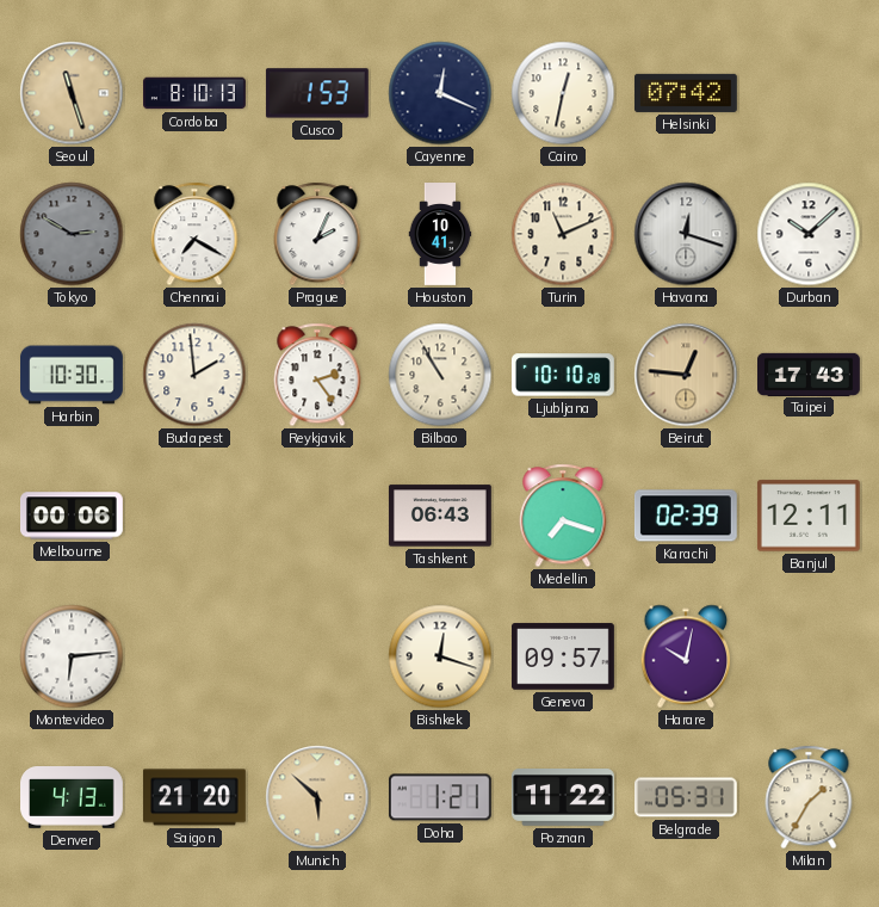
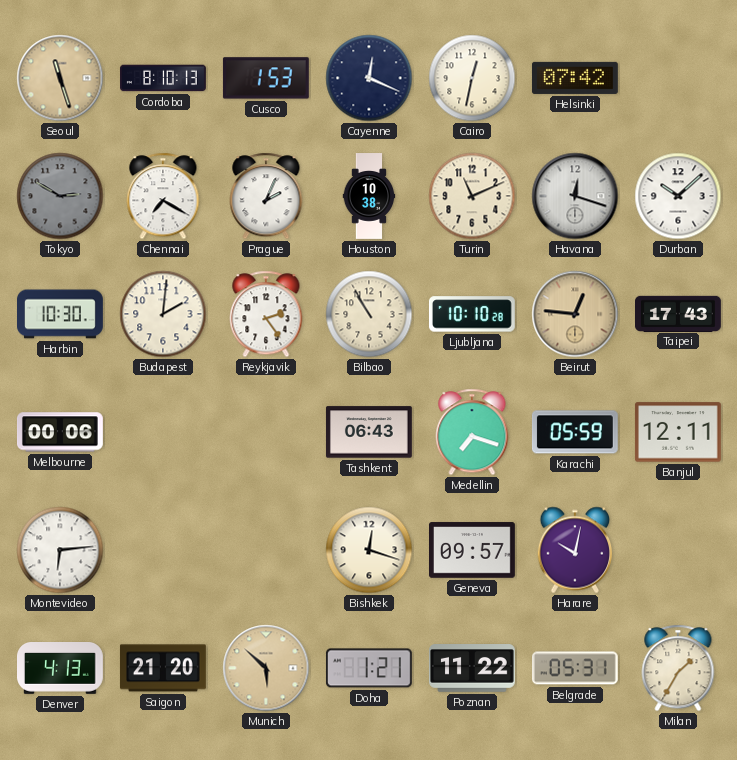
Houston: 10:41 -> 10:38
Budapest: 1:59 -> 2:01
Karachi: 02:39 -> 05:59
